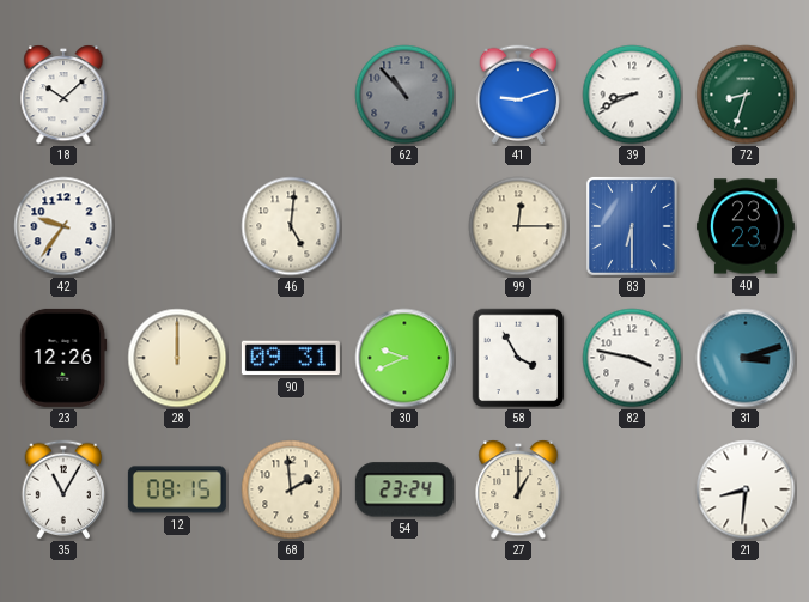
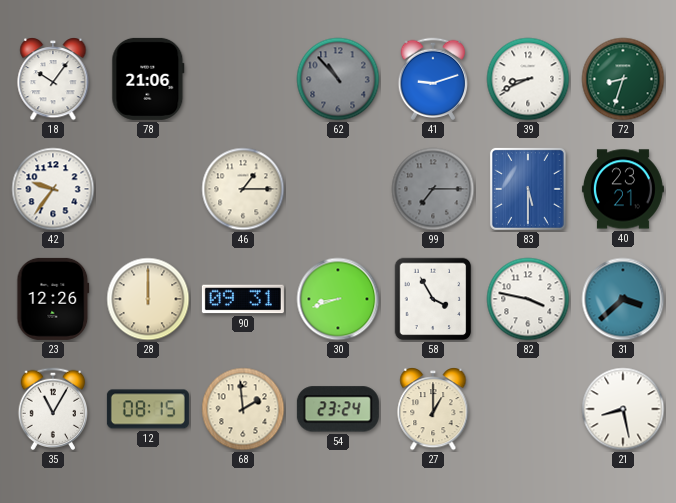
18: 10:08 -> 10:06
78: none -> 21:06
46: 5:01 -> 1:15
99: 12:15 -> 7:15
99 dial: cream -> grey
83: 6:30 -> 5:30
40: 23:23 -> 23:21
30: 9:41 -> 8:42
31: 3:12 -> 3:38
21: 8:31 -> 8:28
